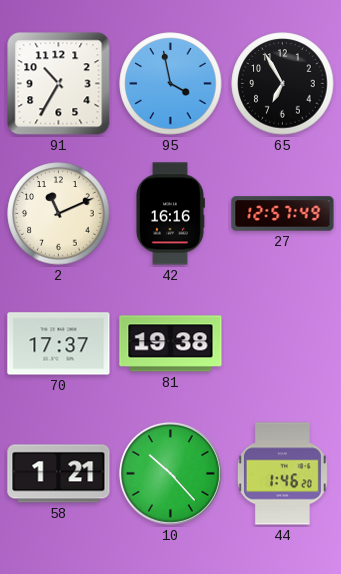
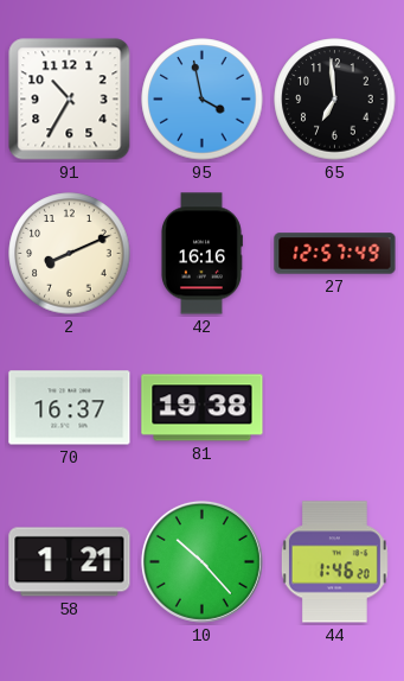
65: 6:55 -> 6:59
2: 11:11 -> 8:11
70: 17:37 -> 16:37
